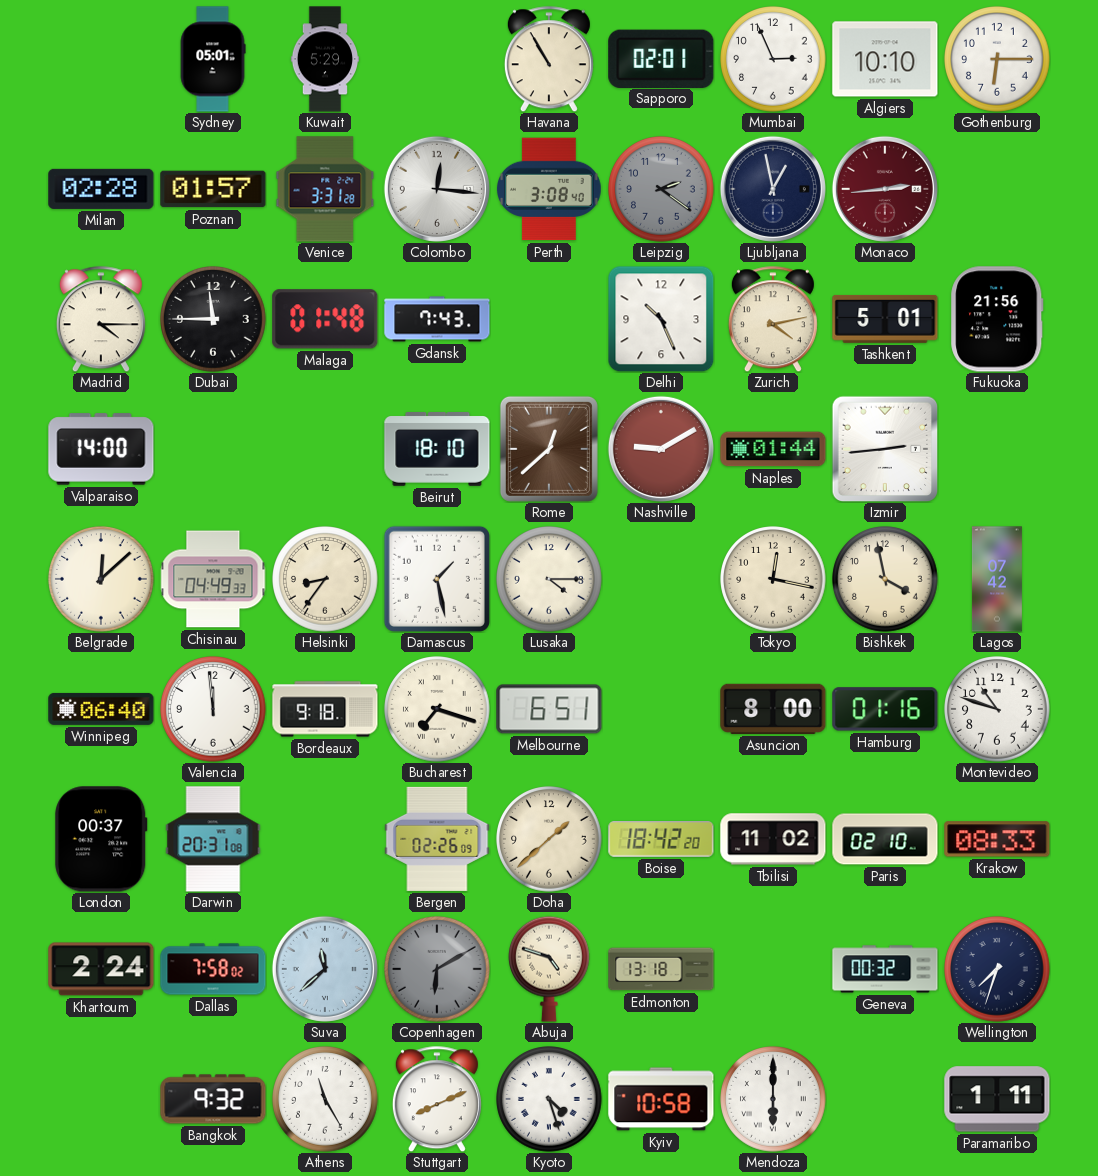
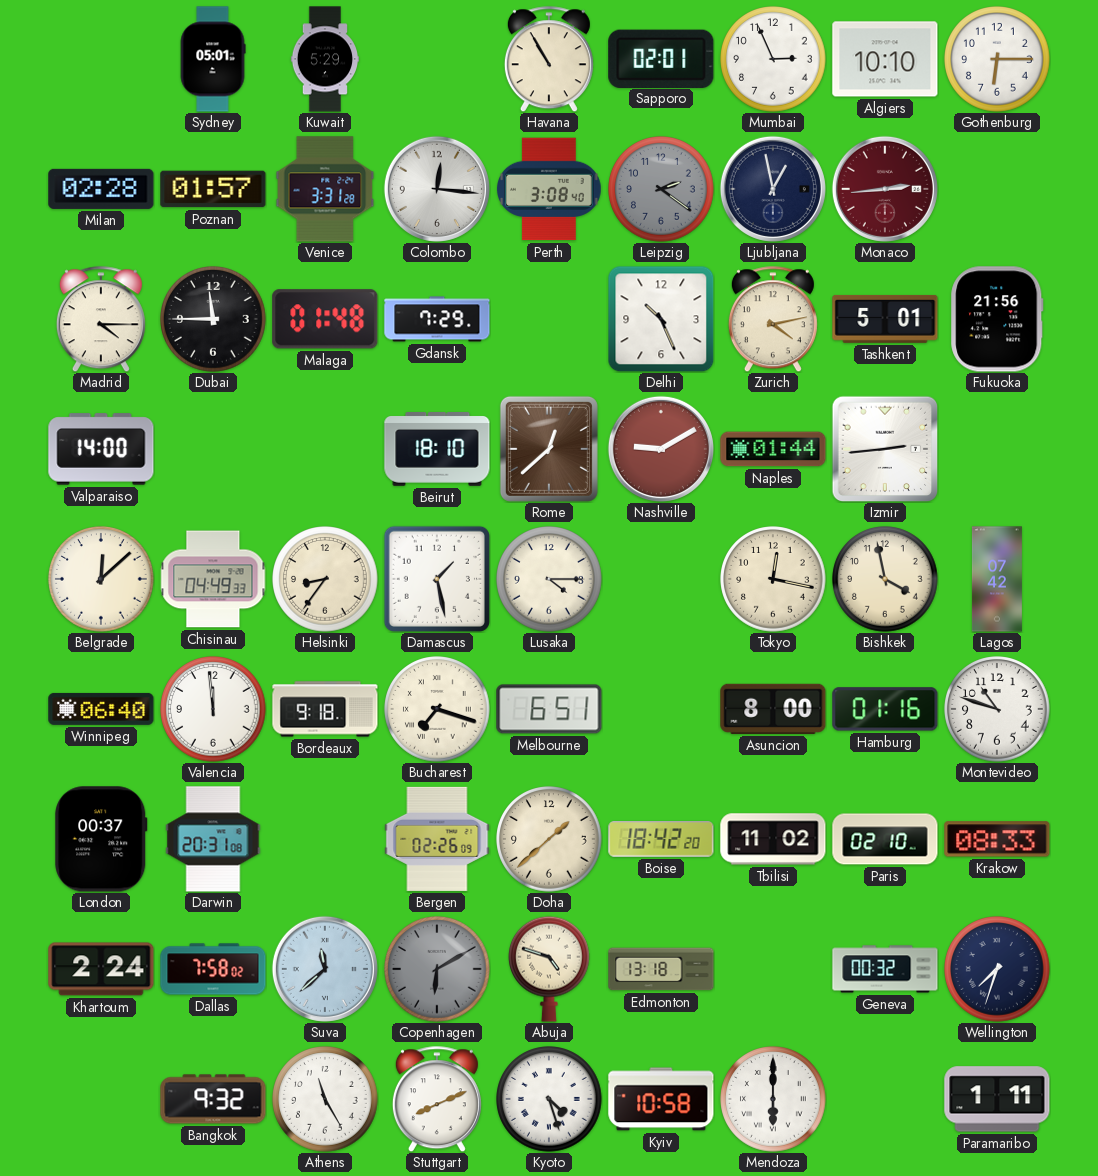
Gdansk: 7:43 -> 7:29
